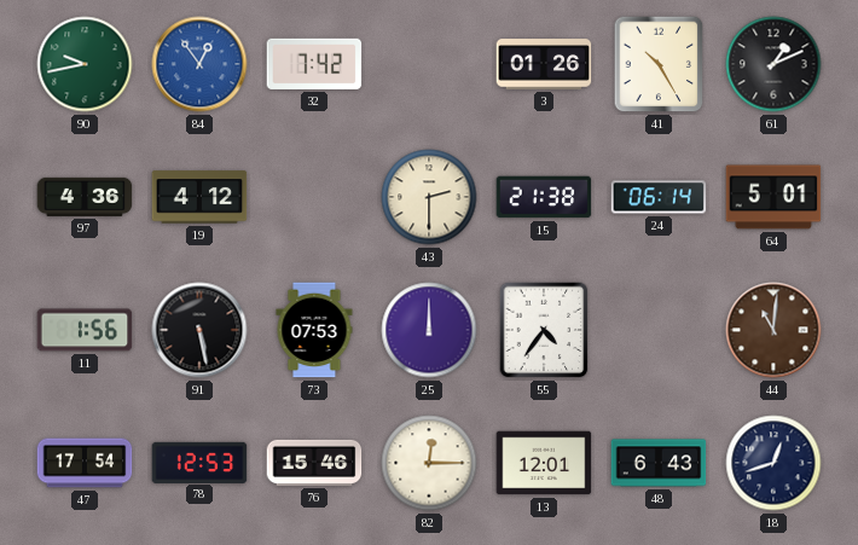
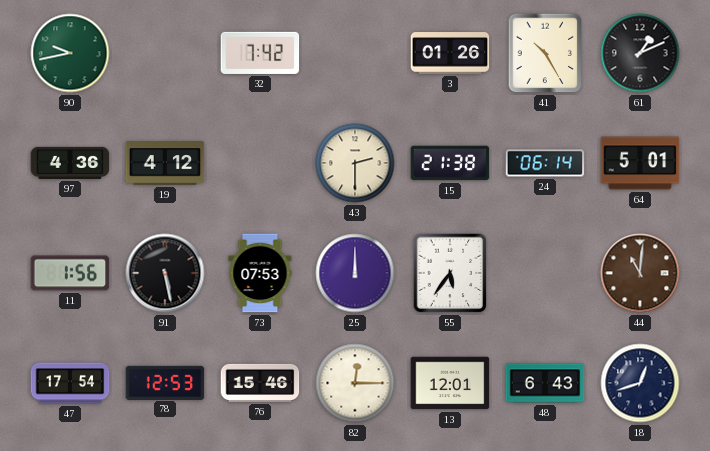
84: 12:54 -> none
55: 4:36 -> 5:36
